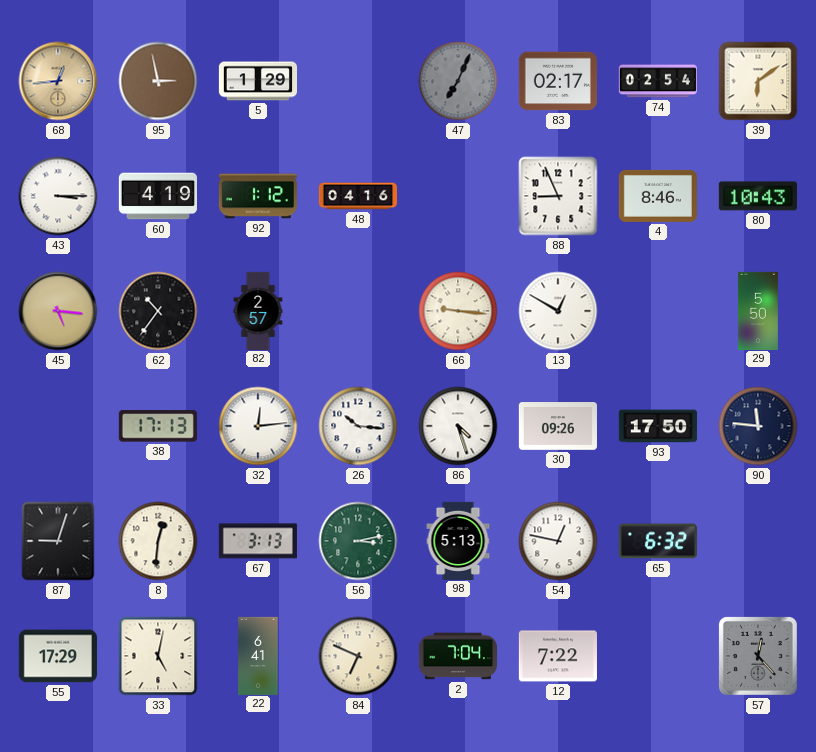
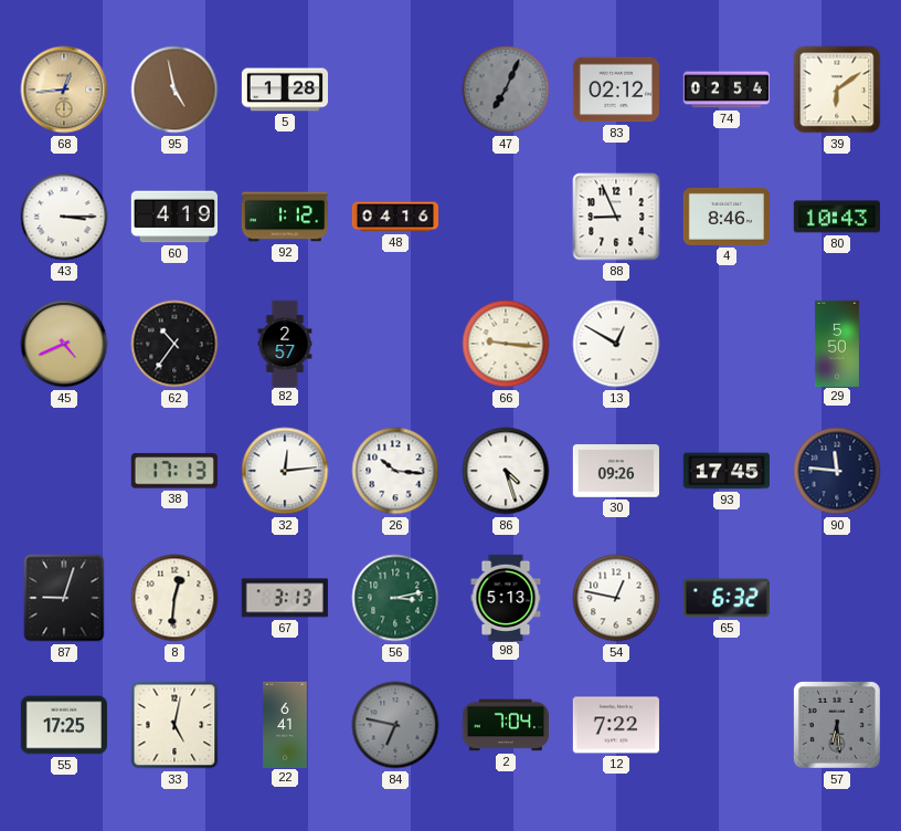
95: 2:58 -> 4:58
5: 1:29 -> 1:28
83: 02:17 -> 02:12
45: 5:16 -> 4:41
93: 17:50 -> 17:45
55: 17:29 -> 17:25
84: 6:49 -> 6:47
84 dial: cream -> grey
57: 12:23 -> 6:29
